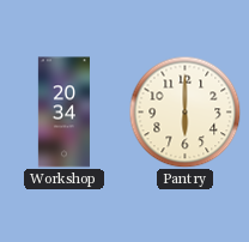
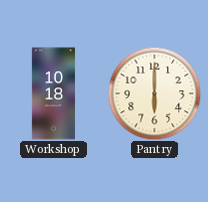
Workshop: 20:34 -> 10:18
